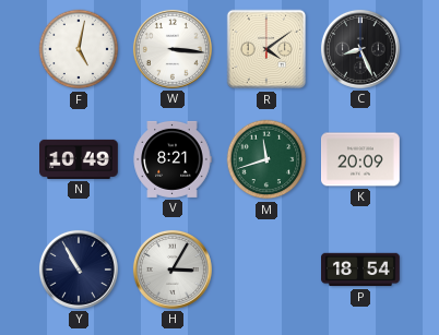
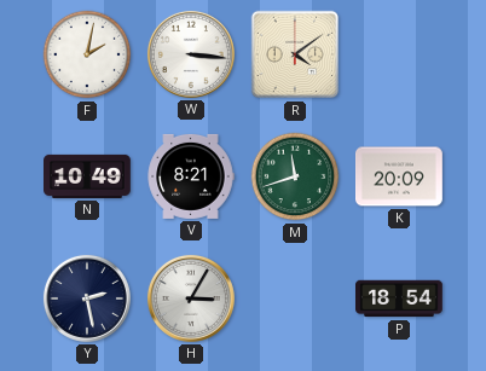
F: 5:02 -> 2:02
C: 8:26 -> none
Y: 10:55 -> 2:28
